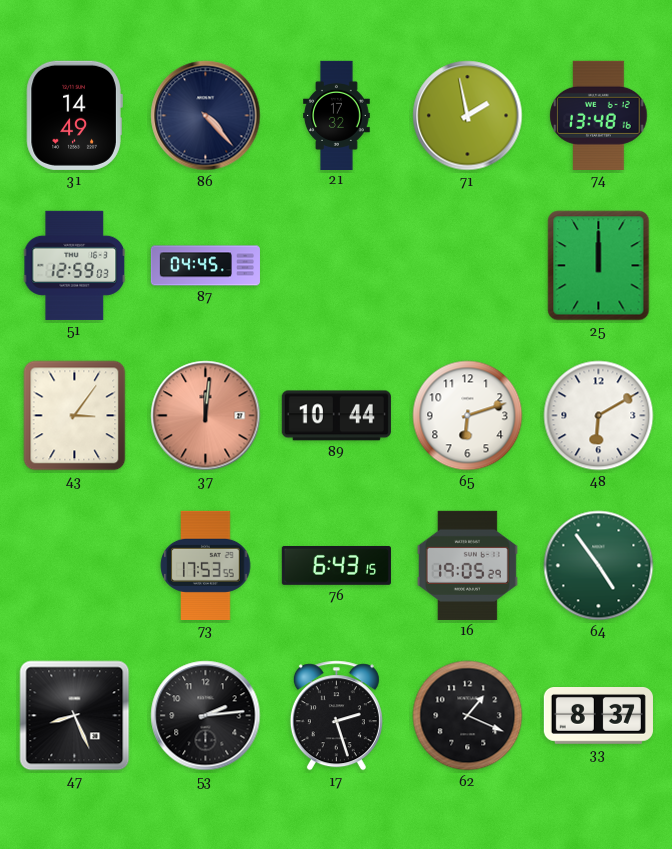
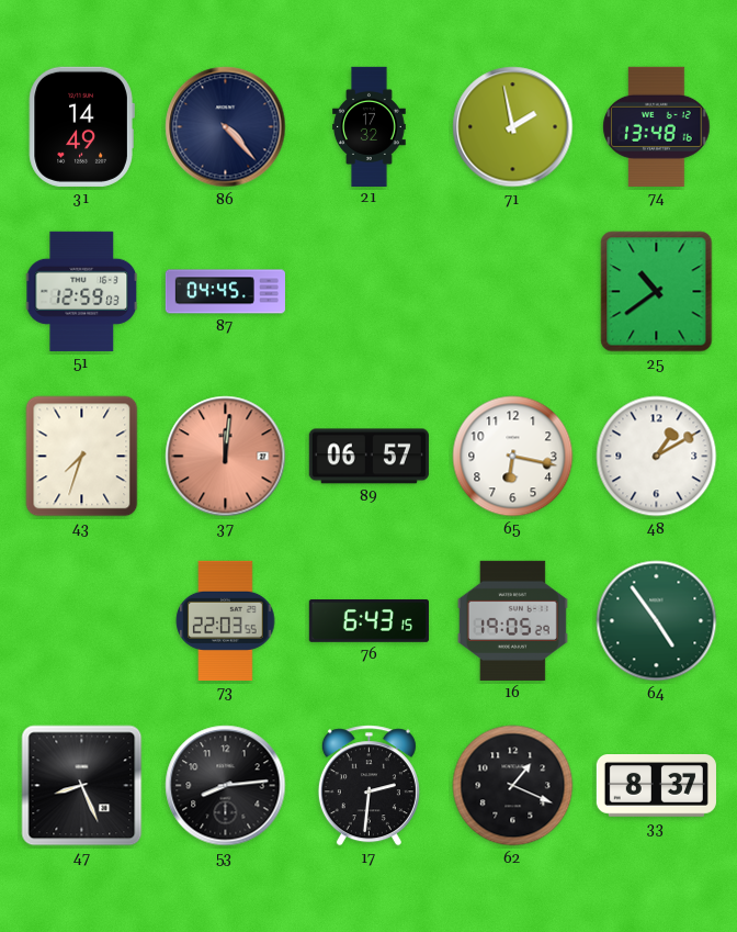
25: 12:00 -> 10:39
43: 3:06 -> 7:33
89: 10:44 -> 06:57
65: 6:12 -> 6:17
48: 6:10 -> 1:10
73: 17:53 -> 22:03
53: 2:14 -> 8:14
17: 2:27 -> 2:31
